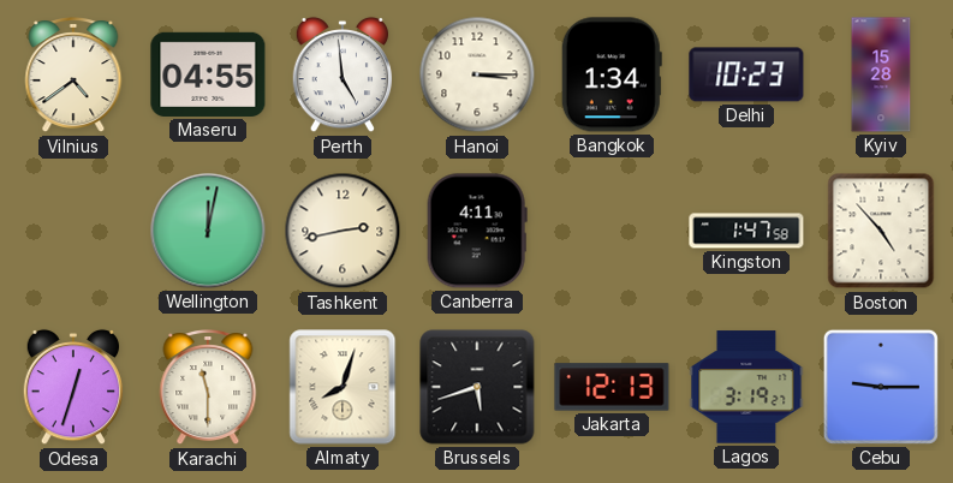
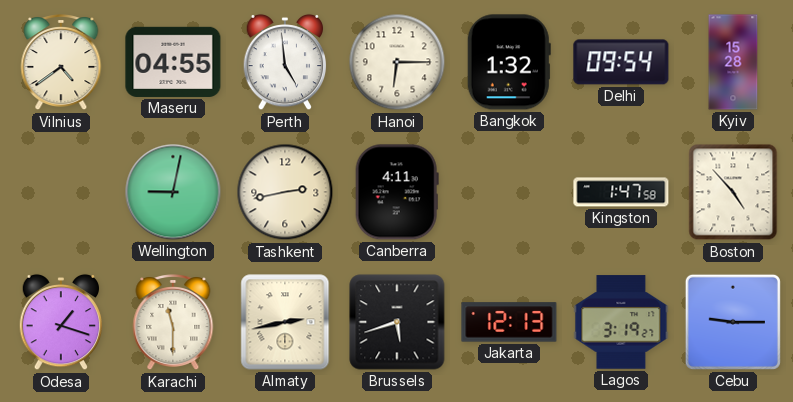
Hanoi: 3:15 -> 6:15
Bangkok: 1:34 -> 1:32
Delhi: 10:23 -> 09:54
Wellington: 12:02 -> 9:02
Odesa: 12:33 -> 1:18
Almaty: 8:03 -> 2:43
